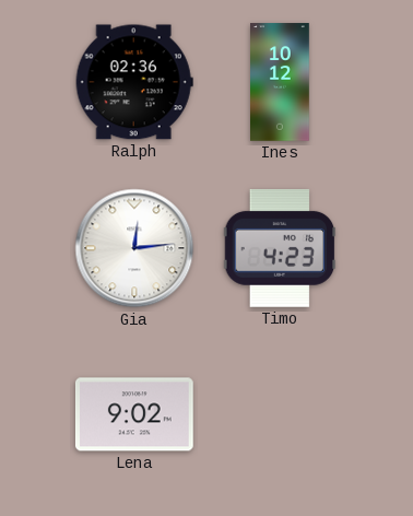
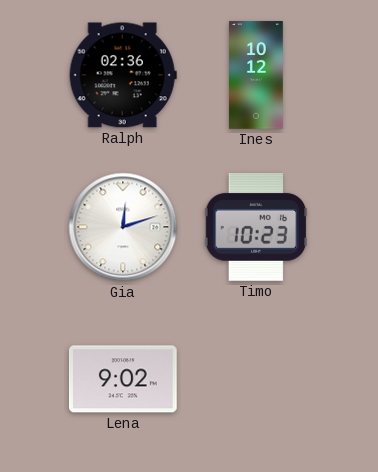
Gia: 12:14 -> 12:12
Timo: 4:23 -> 10:23
